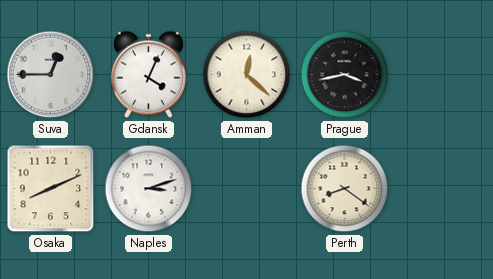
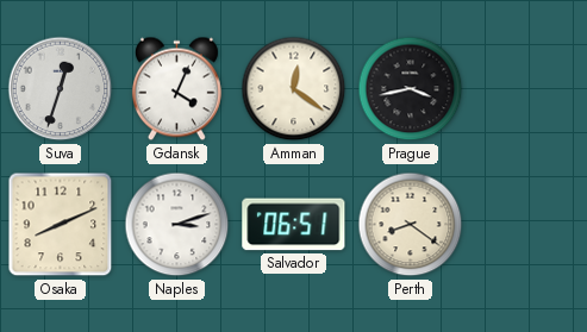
Suva: 12:45 -> 12:33
Amman: 12:22 -> 12:21
Salvador: none -> 06:51
